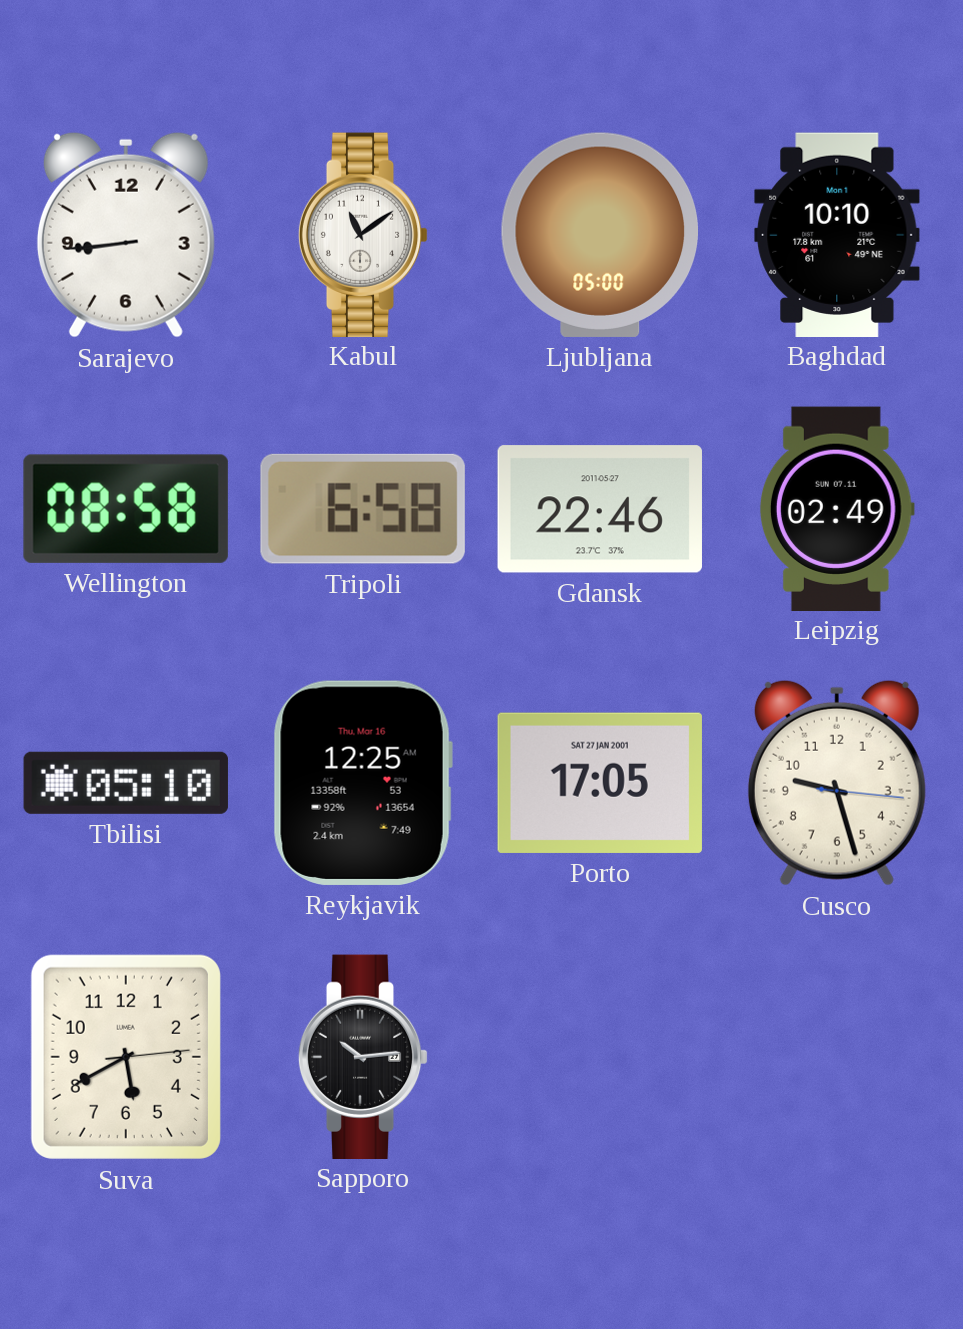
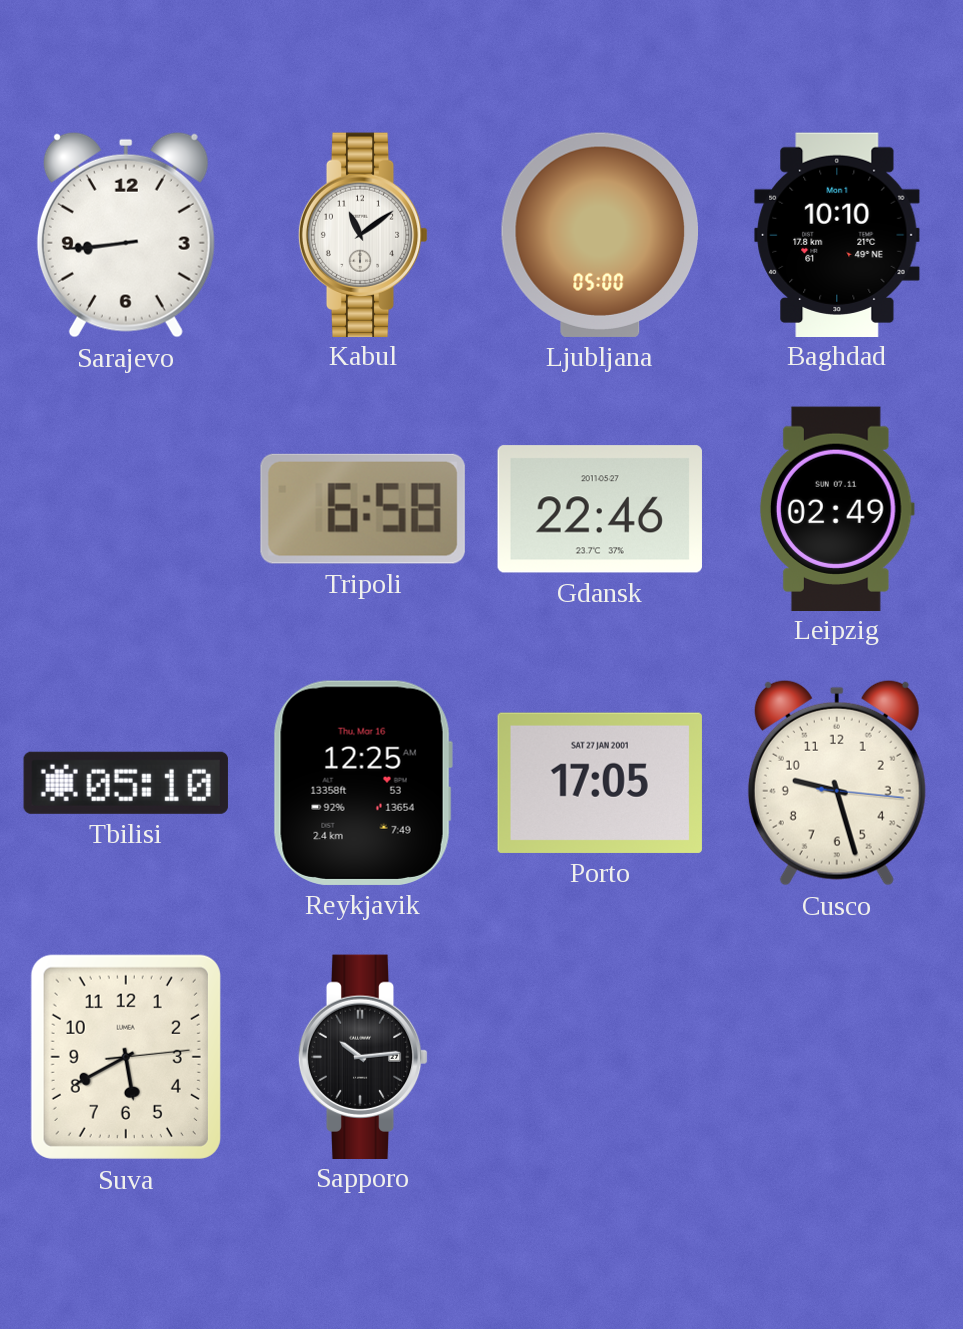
Wellington: 08:58 -> none
